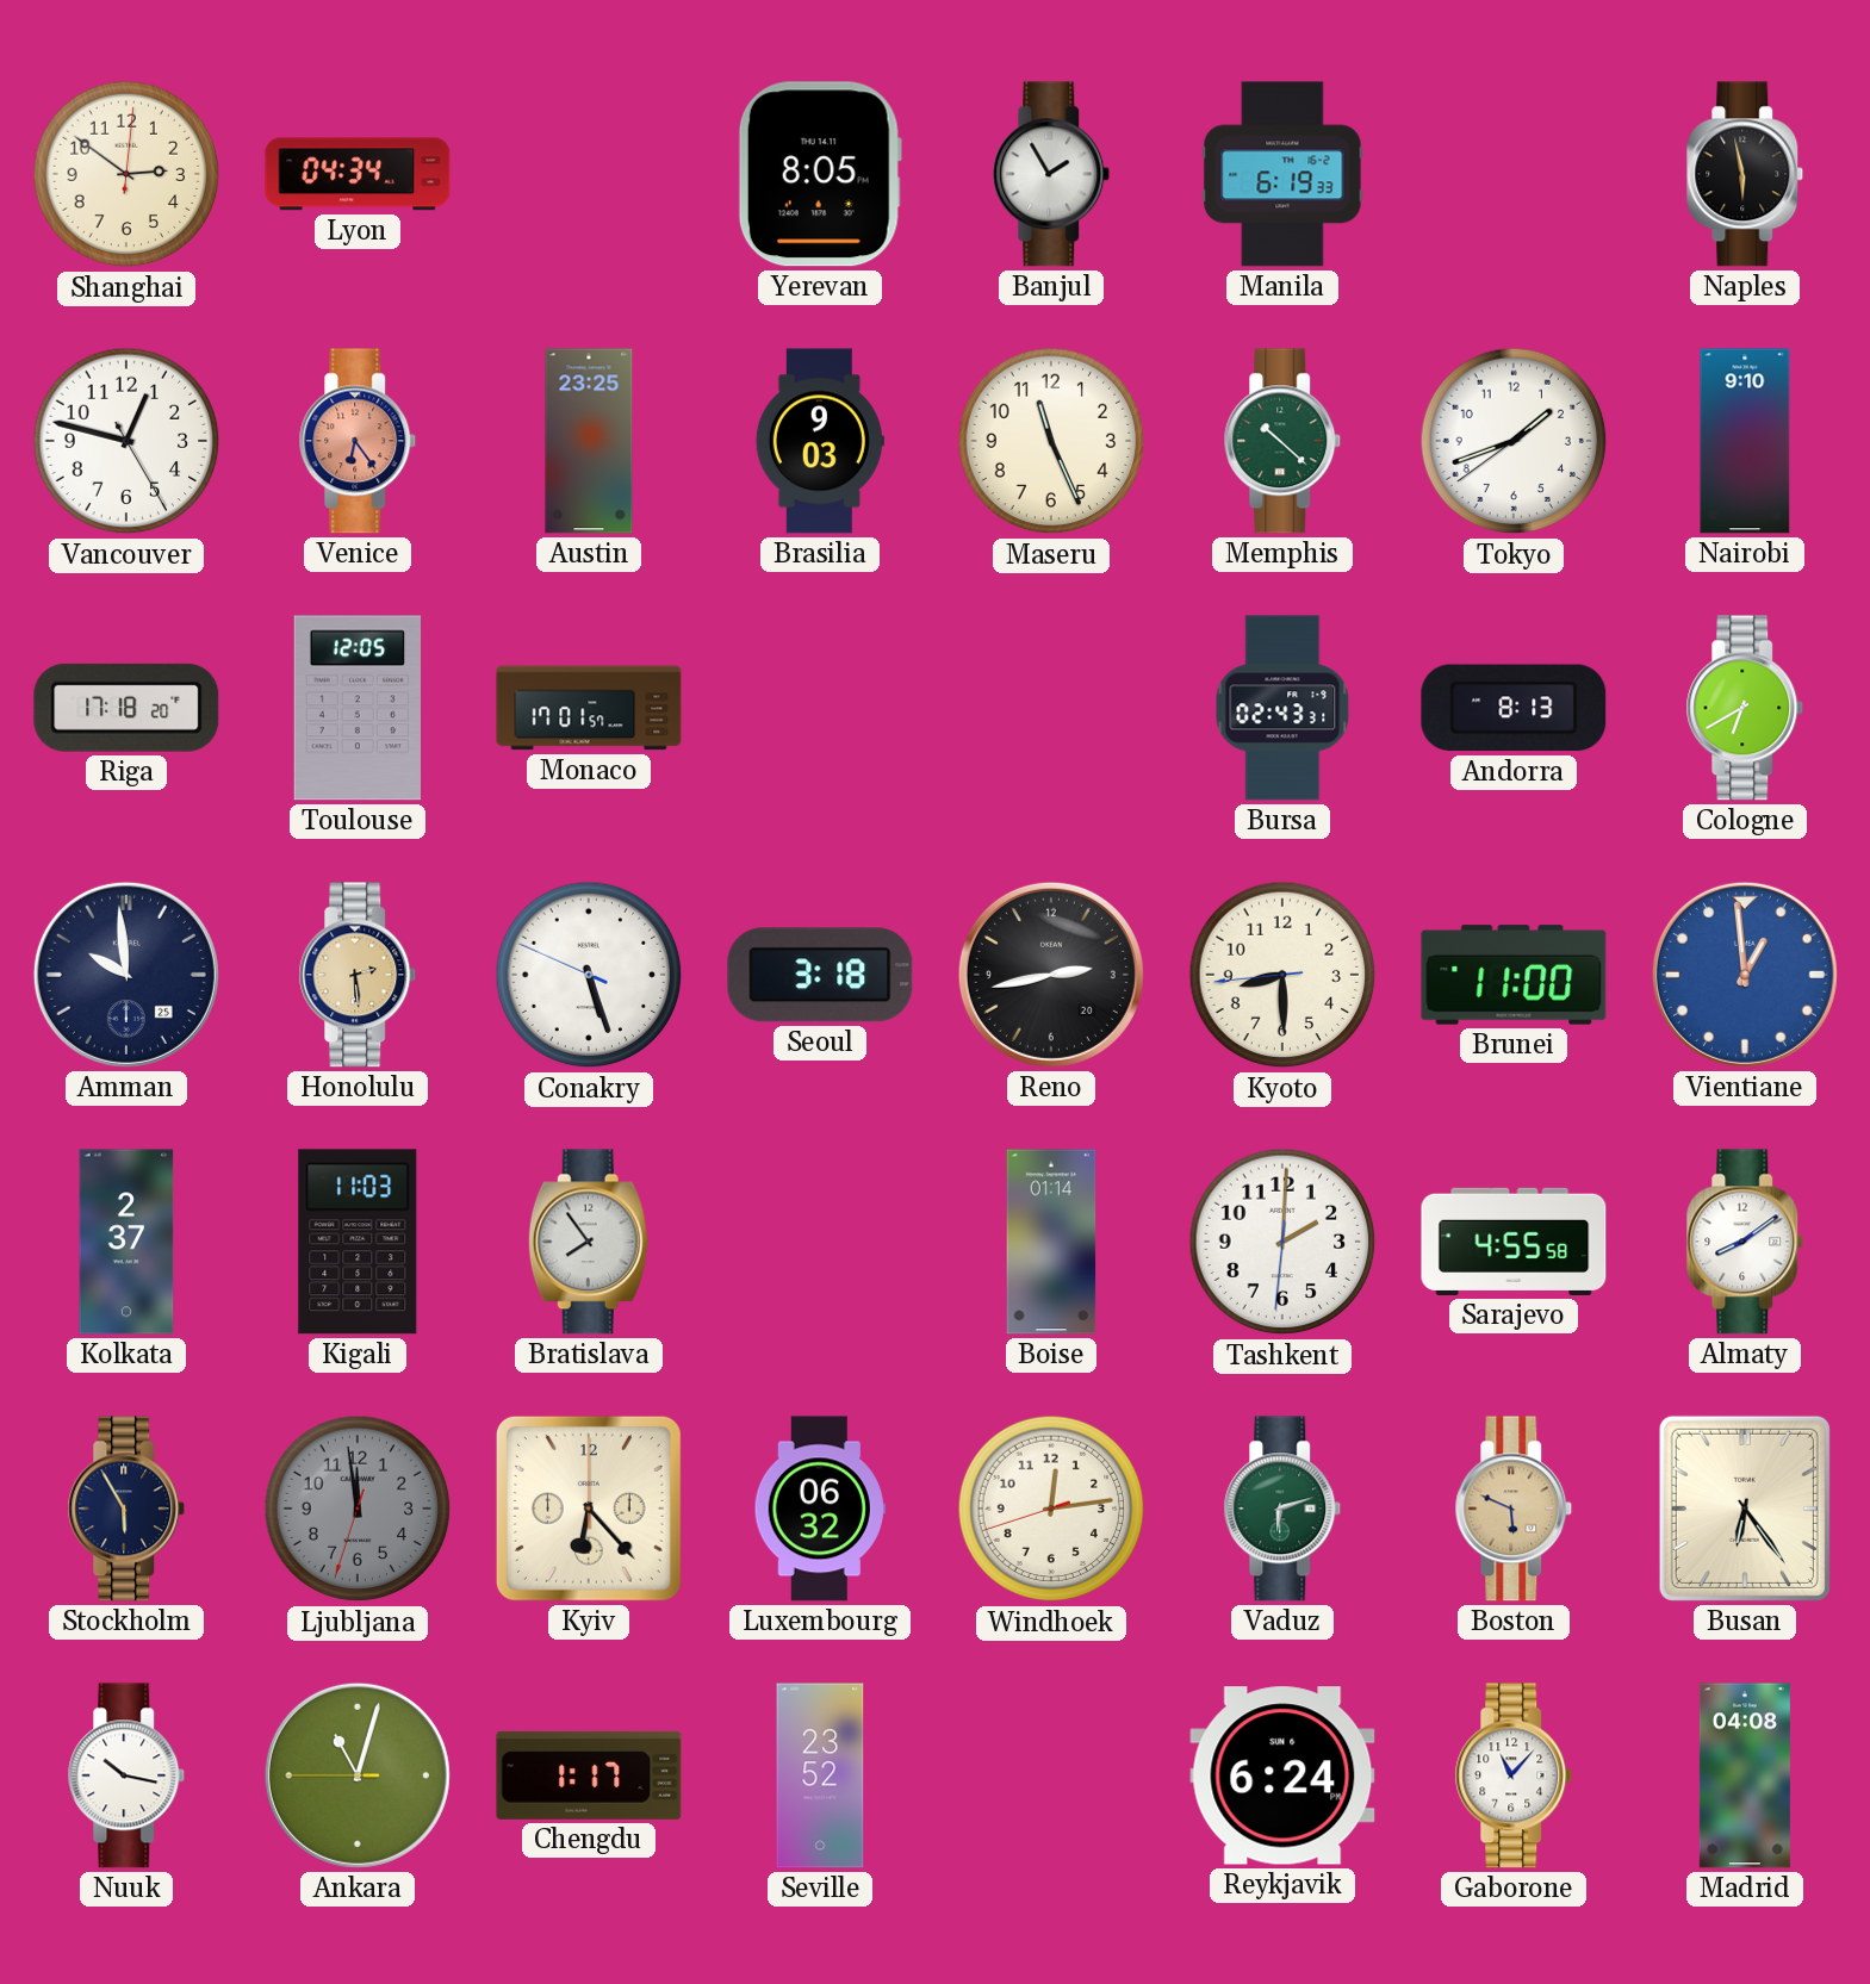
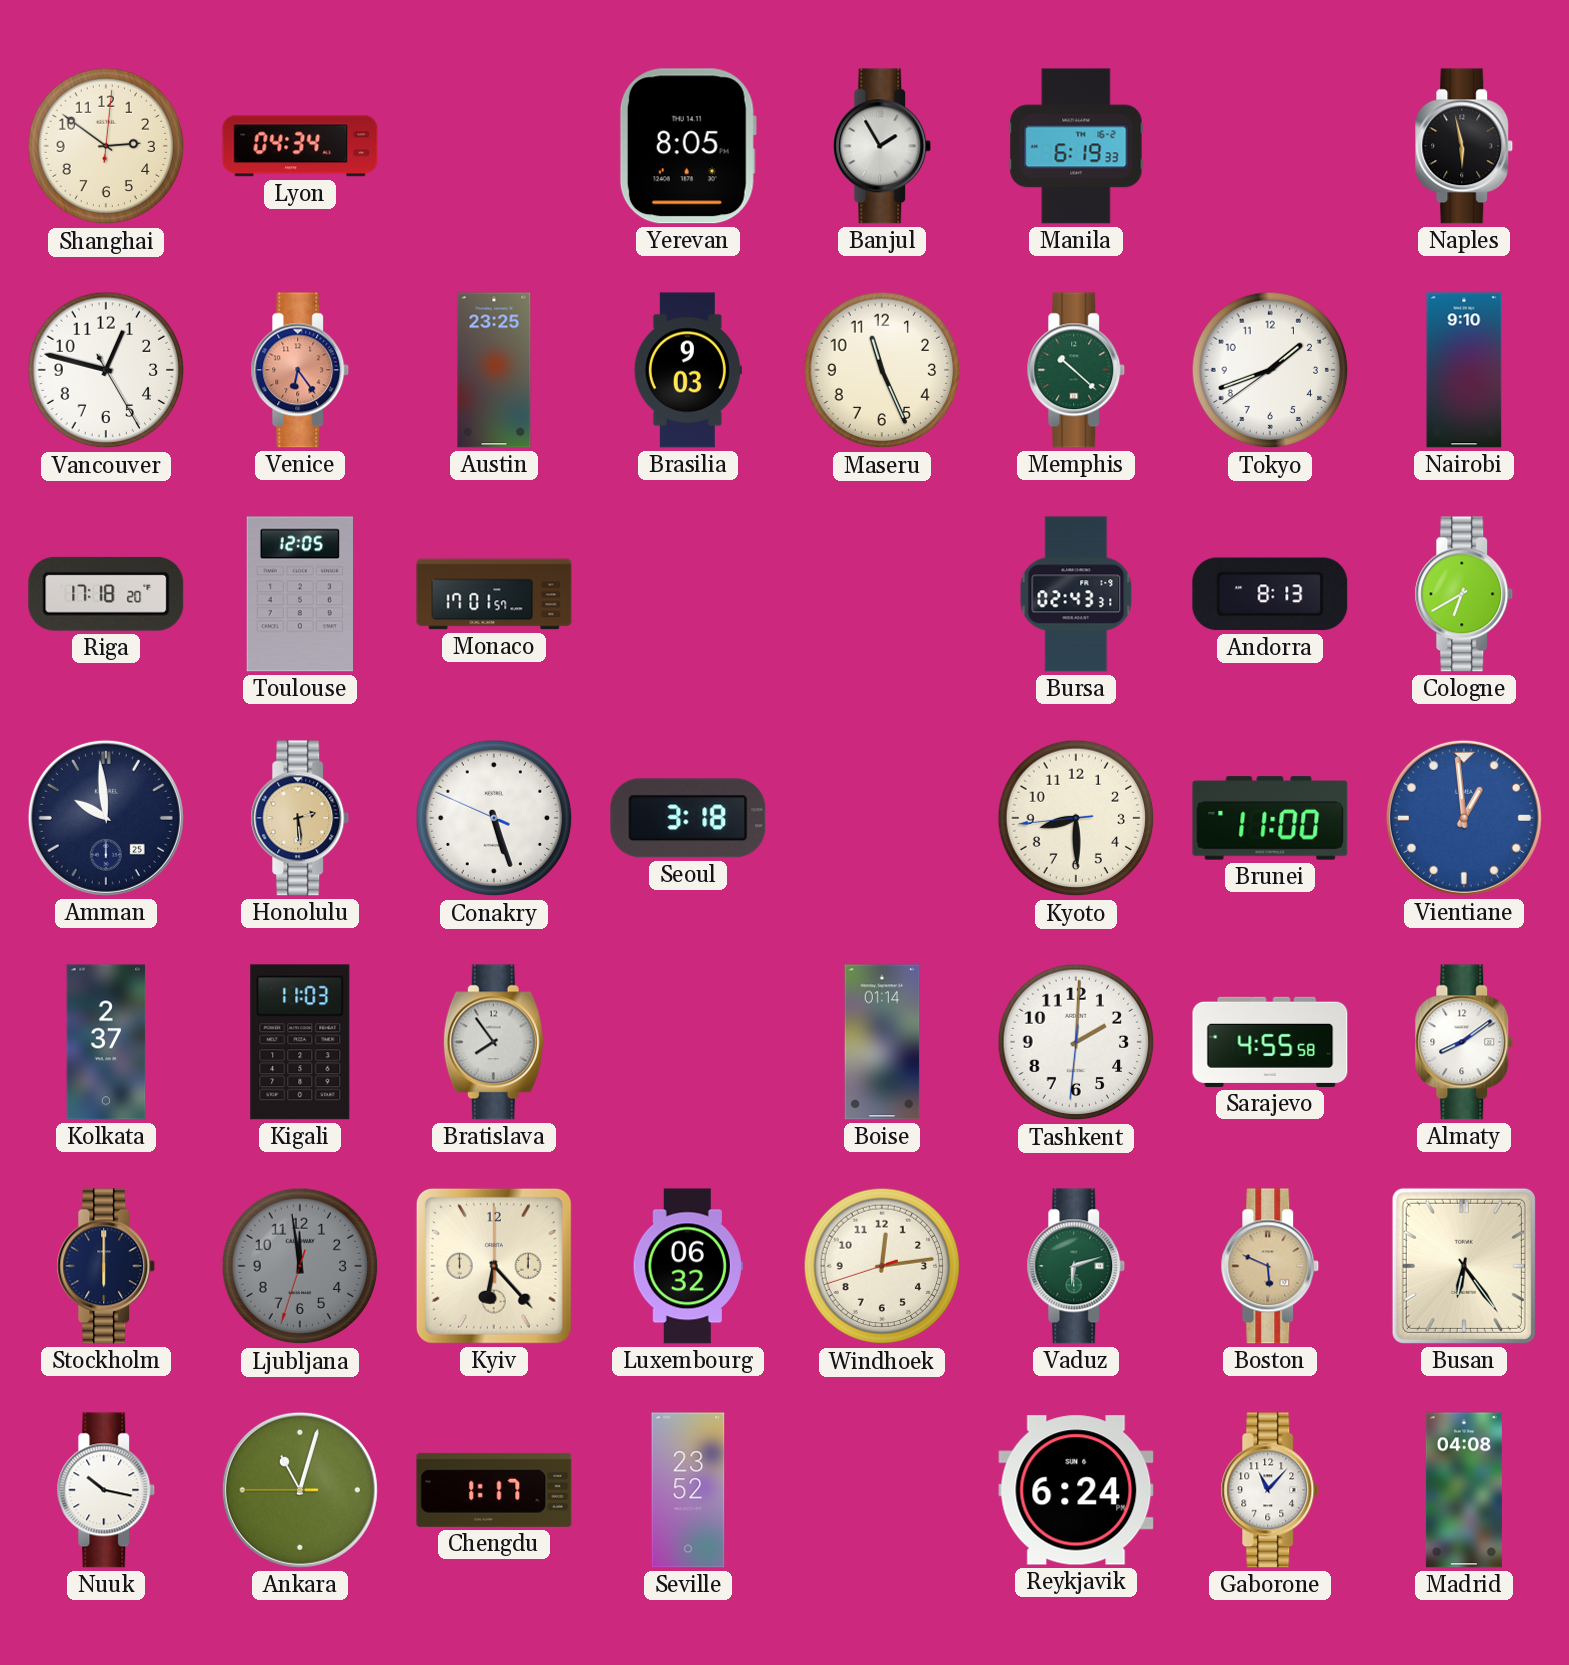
Reno: 2:43 -> none
Stockholm: 5:55 -> 6:00
